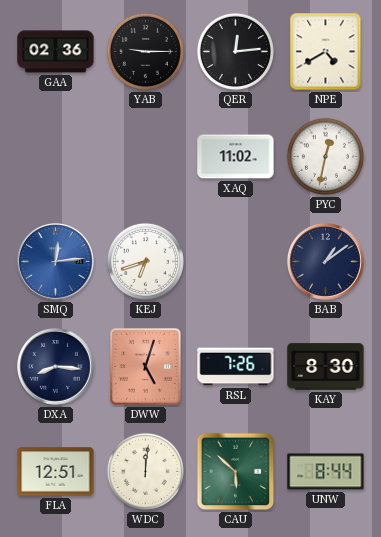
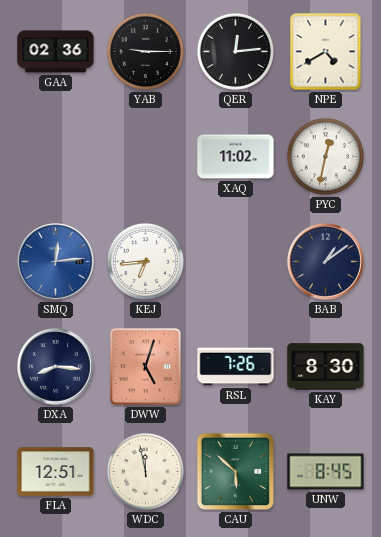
KEJ: 6:42 -> 6:44
WDC: 12:01 -> 11:58
UNW: 8:44 -> 8:45
